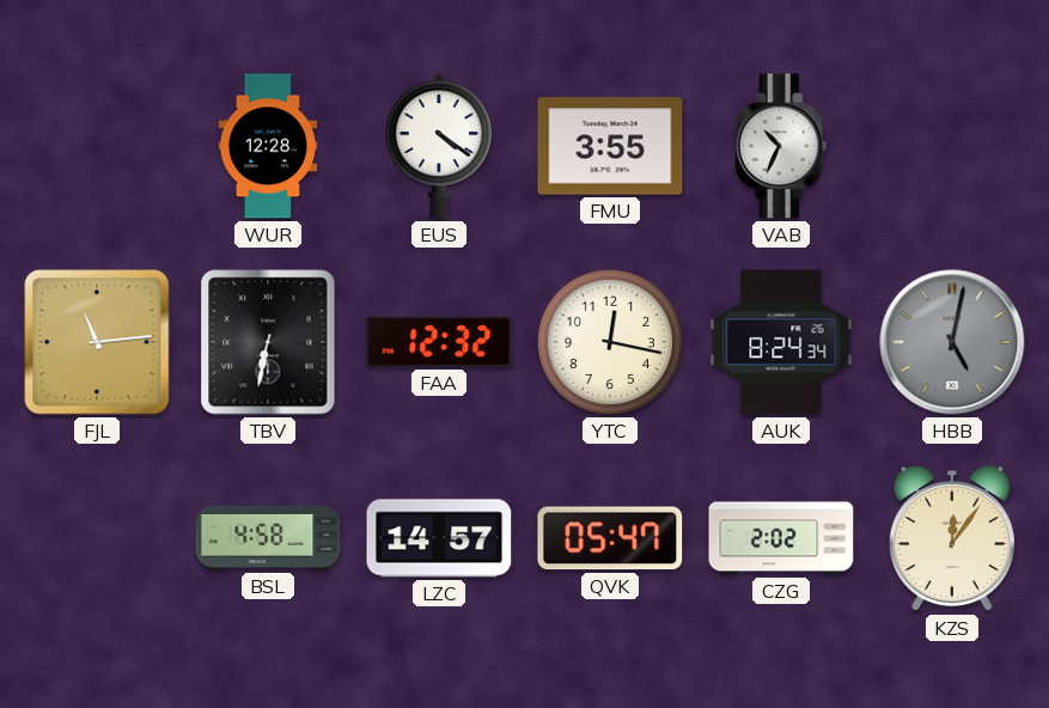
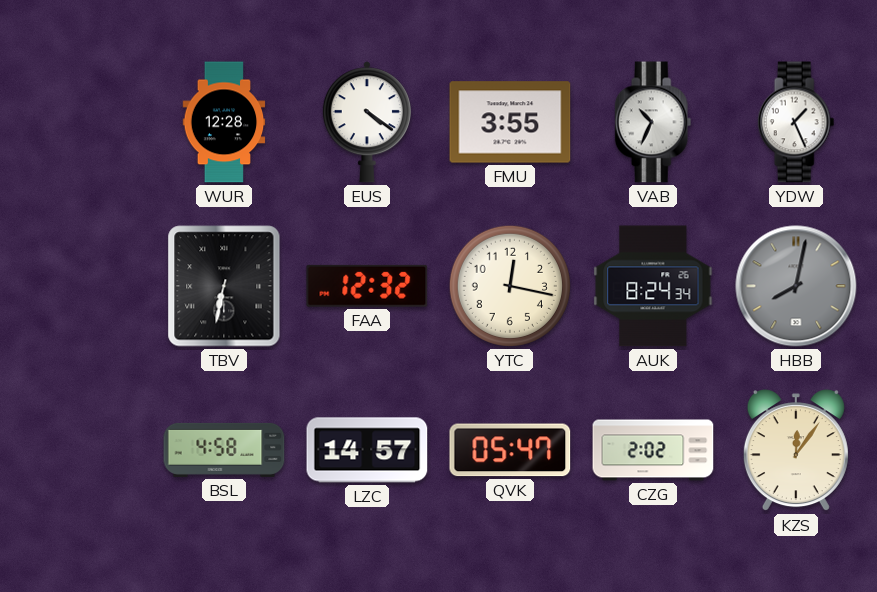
YDW: none -> 1:26
FJL: 11:14 -> none
HBB: 5:02 -> 8:02
